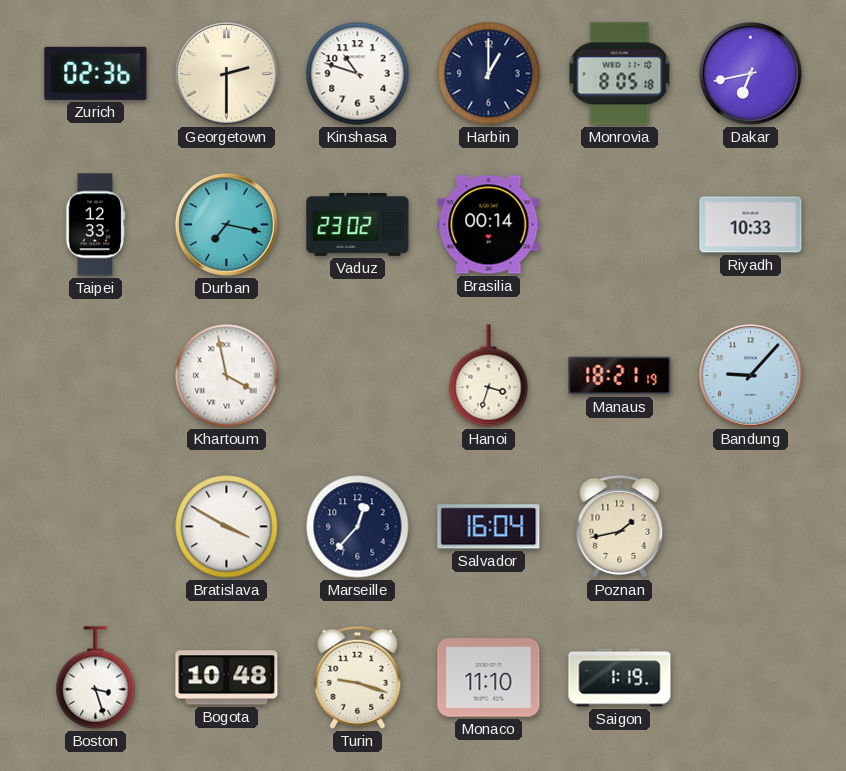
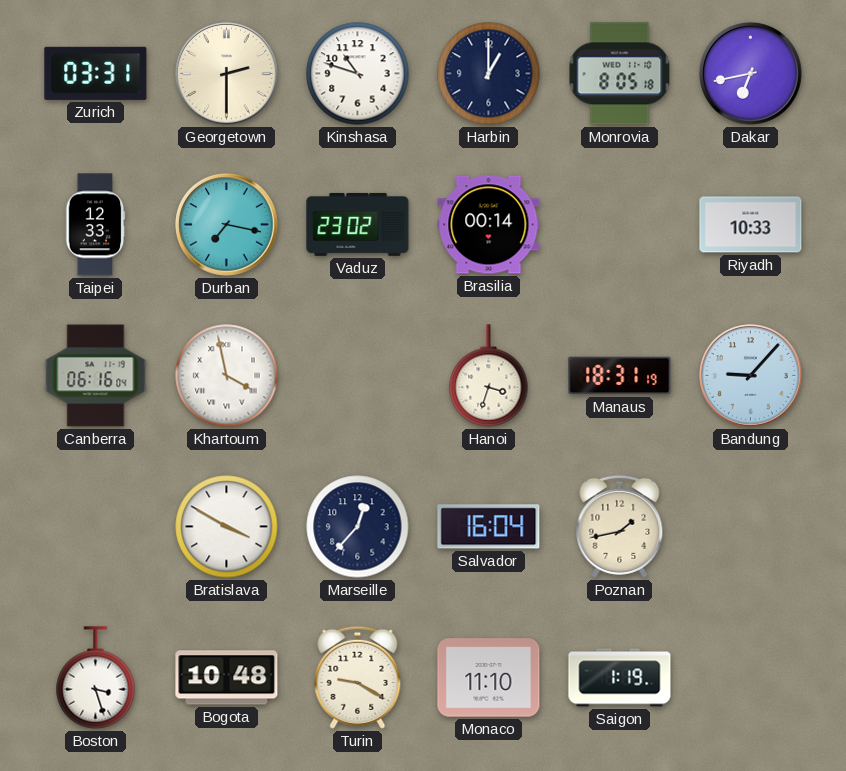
Zurich: 02:36 -> 03:31
Canberra: none -> 06:16
Manaus: 18:21 -> 18:31
Turin: 9:18 -> 9:20
